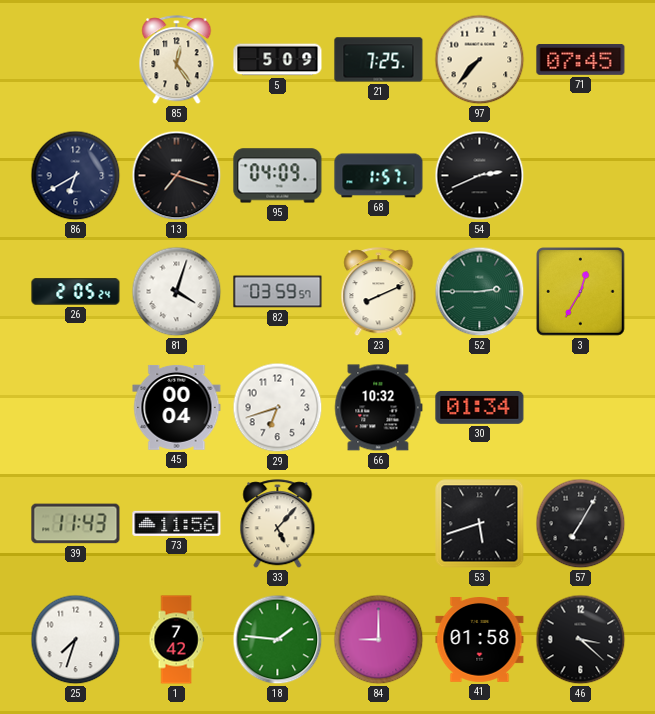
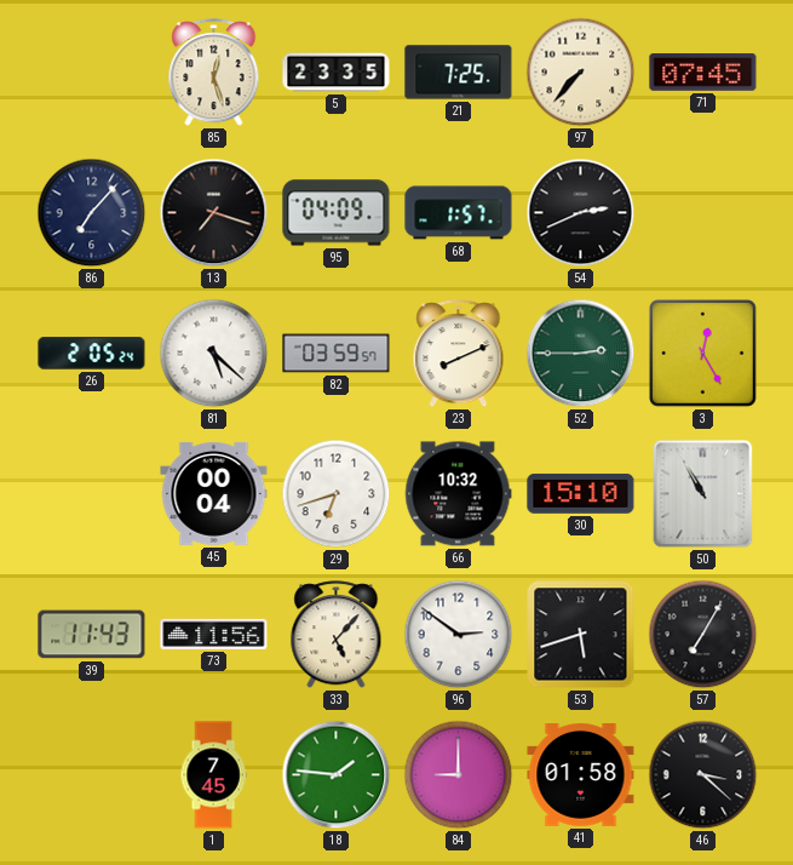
85: 12:24 -> 12:27
5: 5:09 -> 23:35
86: 6:40 -> 7:07
81: 4:03 -> 5:22
3: 12:35 -> 12:25
30: 01:34 -> 15:10
50: none -> 10:55
96: none -> 2:51
25: 7:33 -> none
1: 7:42 -> 7:45
